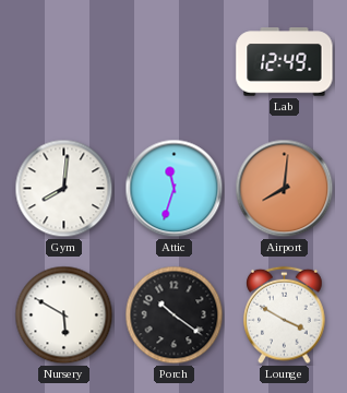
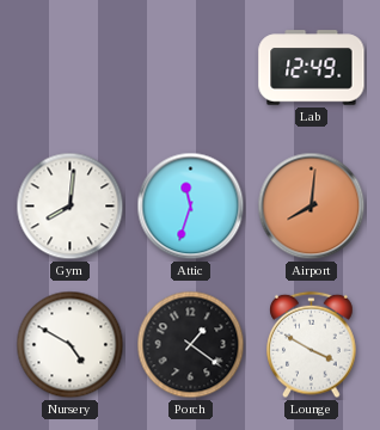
Nursery: 5:50 -> 4:50
Porch: 10:21 -> 1:21
